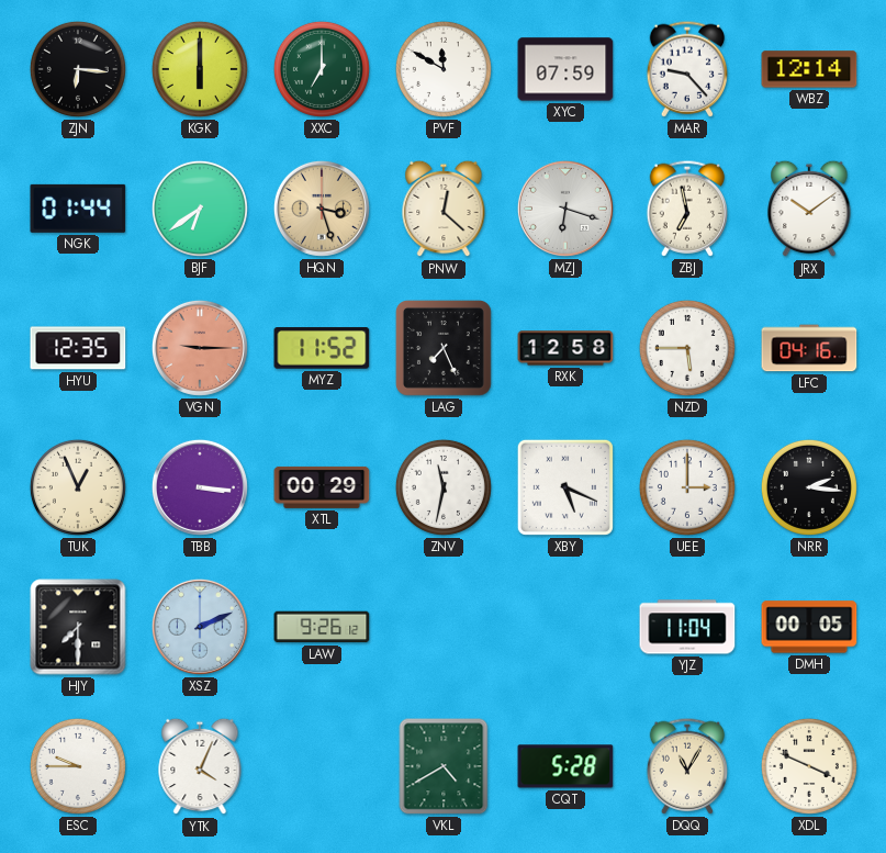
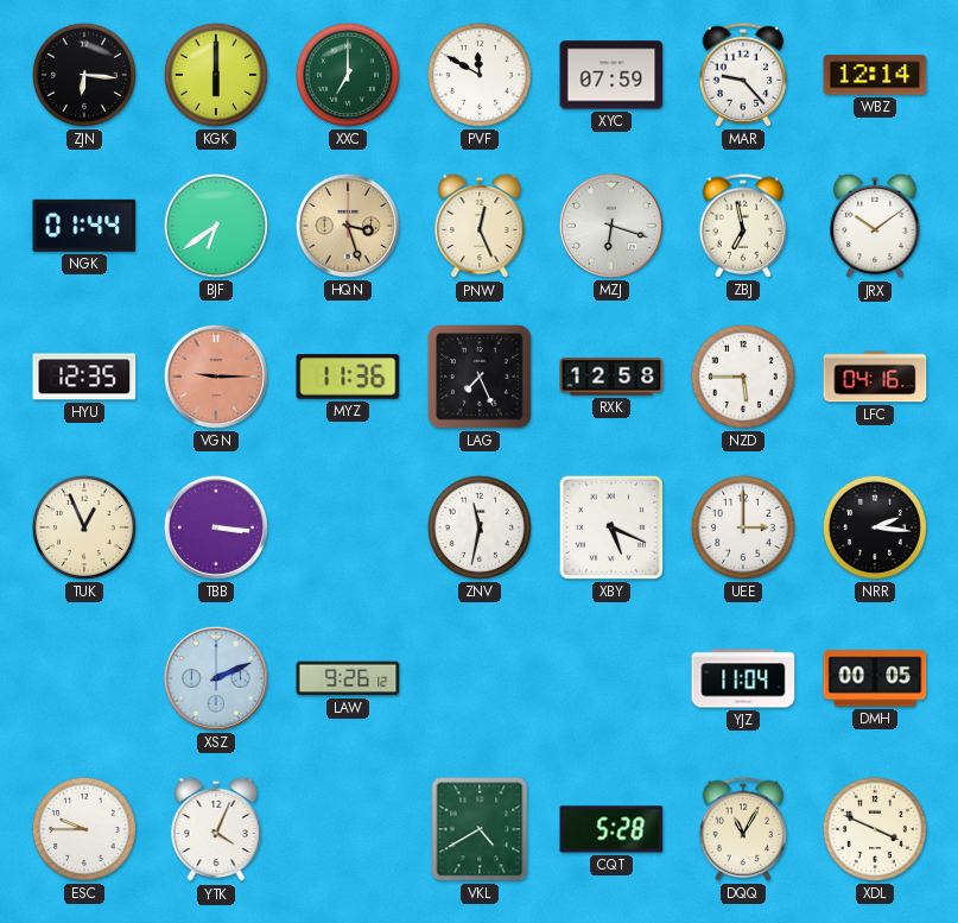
PNW: 12:22 -> 12:26
MYZ: 11:52 -> 11:36
XTL: 00:29 -> none
HJY: 7:30 -> none
